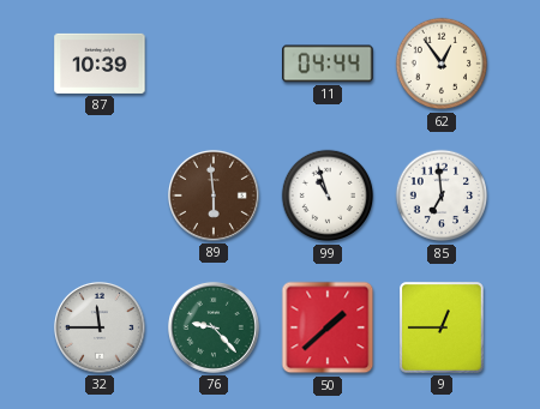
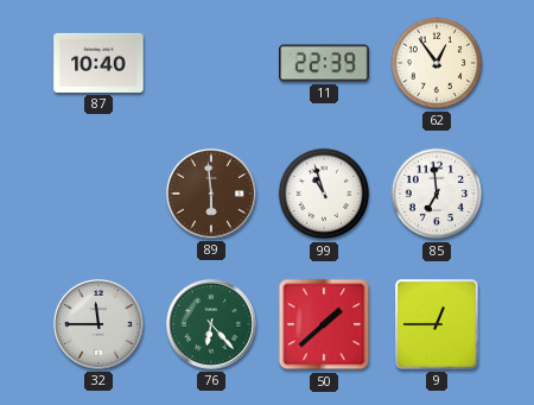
87: 10:39 -> 10:40
11: 04:44 -> 22:39
76: 9:23 -> 6:23
